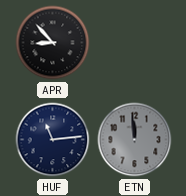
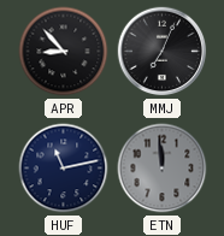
MMJ: none -> 7:04
HUF: 11:14 -> 11:13
